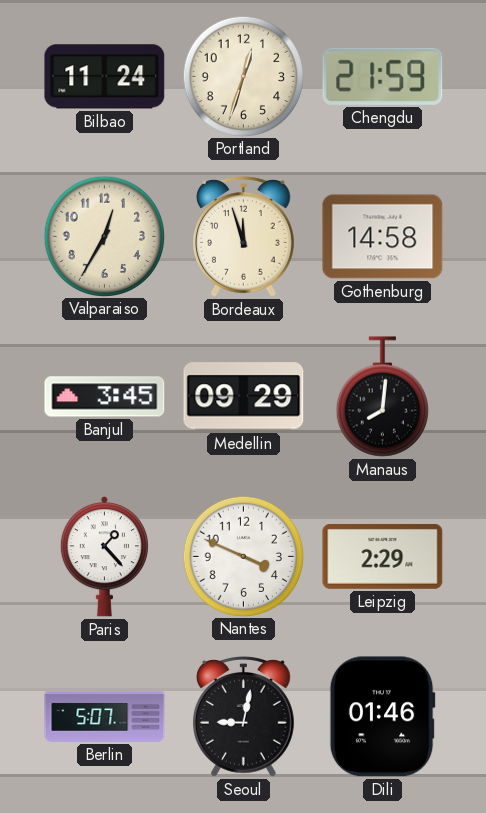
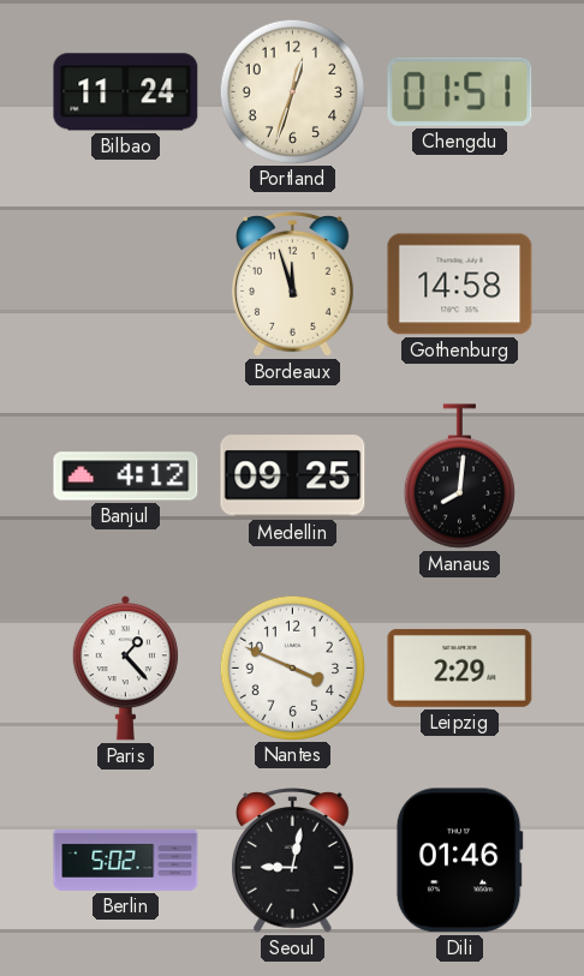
Chengdu: 21:59 -> 01:51
Valparaiso: 12:35 -> none
Banjul: 3:45 -> 4:12
Medellin: 09:29 -> 09:25
Berlin: 5:07 -> 5:02
